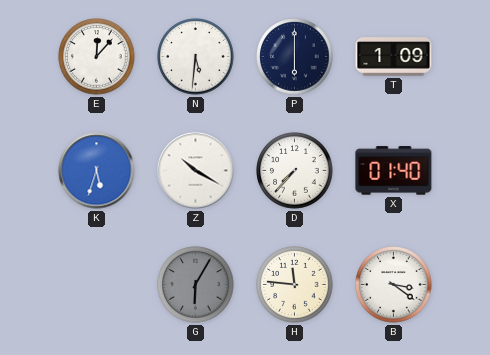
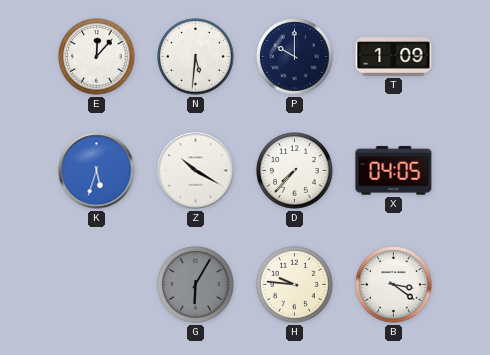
P: 6:00 -> 10:00
X: 01:40 -> 04:05
H: 11:46 -> 9:46
